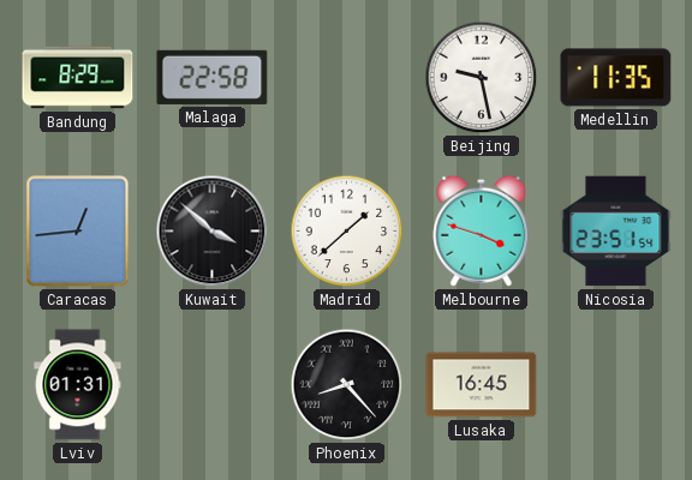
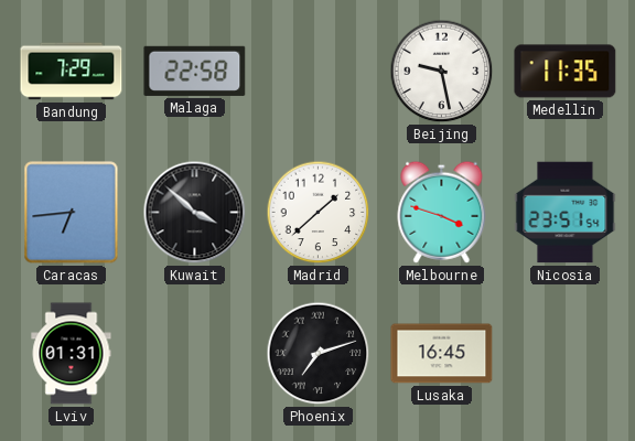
Bandung: 8:29 -> 7:29
Caracas: 12:44 -> 6:44
Phoenix: 8:23 -> 7:12
